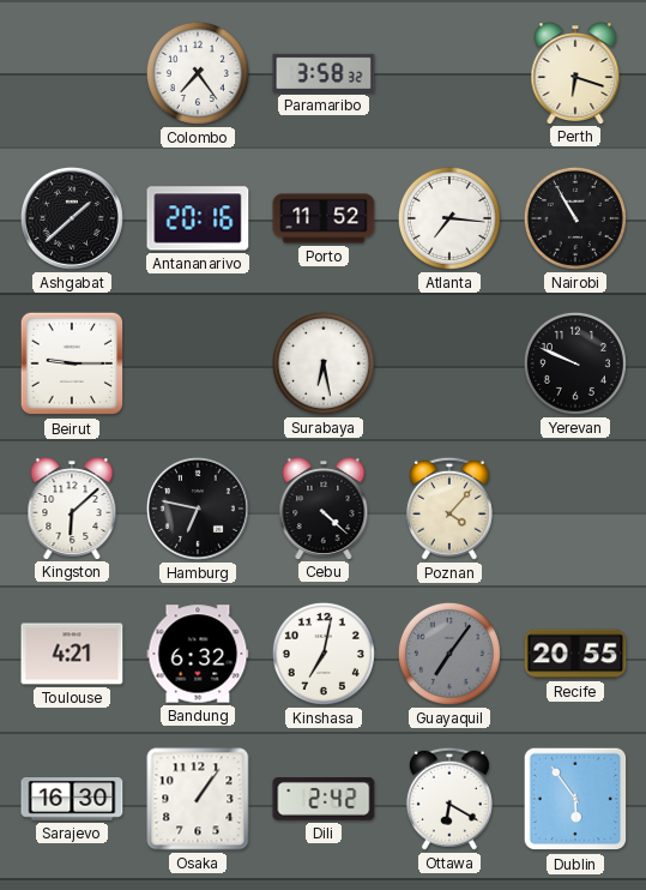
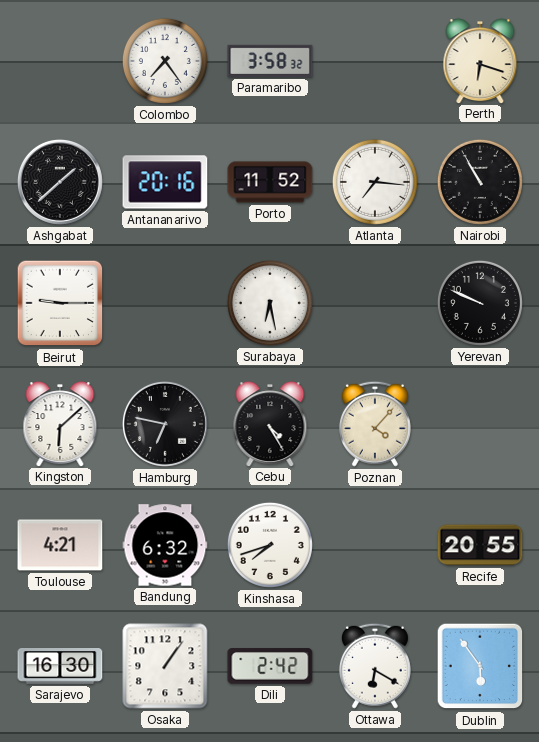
Cebu: 4:22 -> 4:25
Kinshasa: 7:02 -> 7:42
Guayaquil: 7:06 -> none
